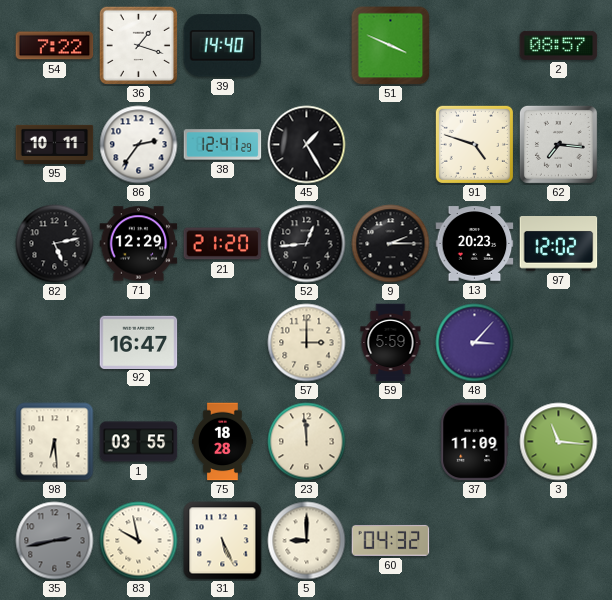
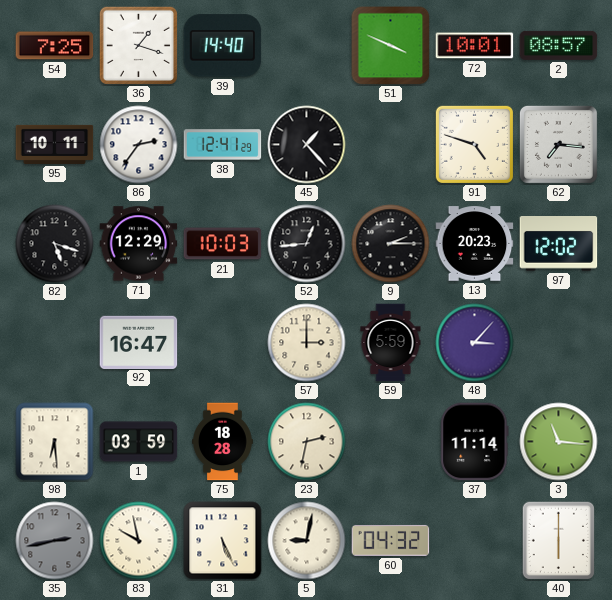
54: 7:22 -> 7:25
72: none -> 10:01
45: 1:25 -> 1:23
82: 5:13 -> 5:18
21: 21:20 -> 10:03
1: 03:55 -> 03:59
23: 11:59 -> 2:32
37: 11:09 -> 11:14
5: 9:00 -> 9:02
40: none -> 6:00
